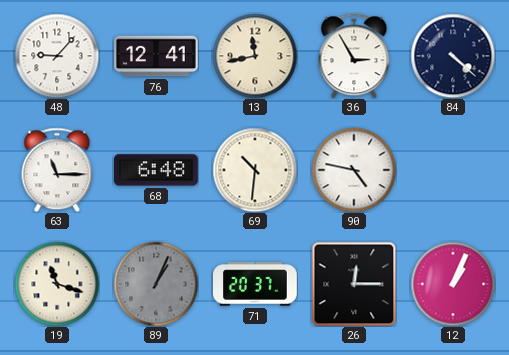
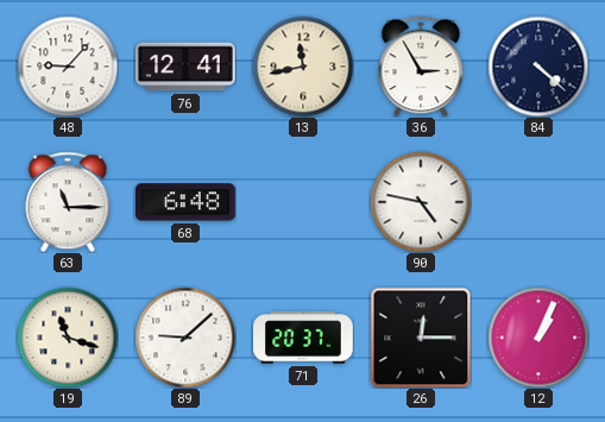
69: 10:31 -> none
89: 1:04 -> 9:08
89 dial: grey -> white
